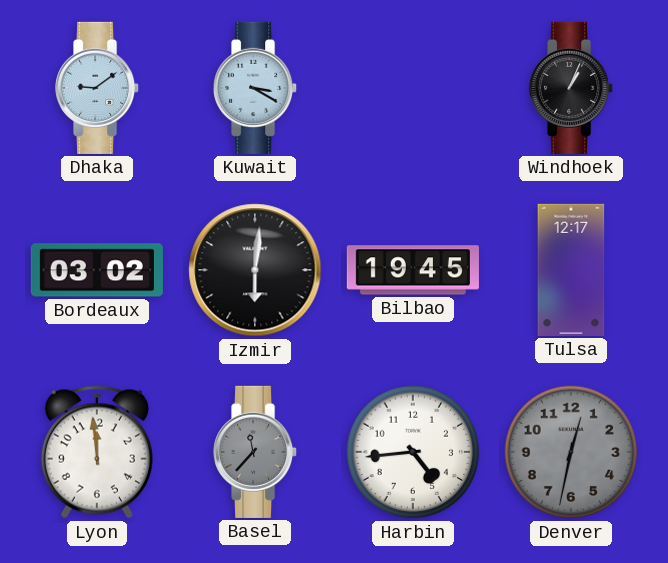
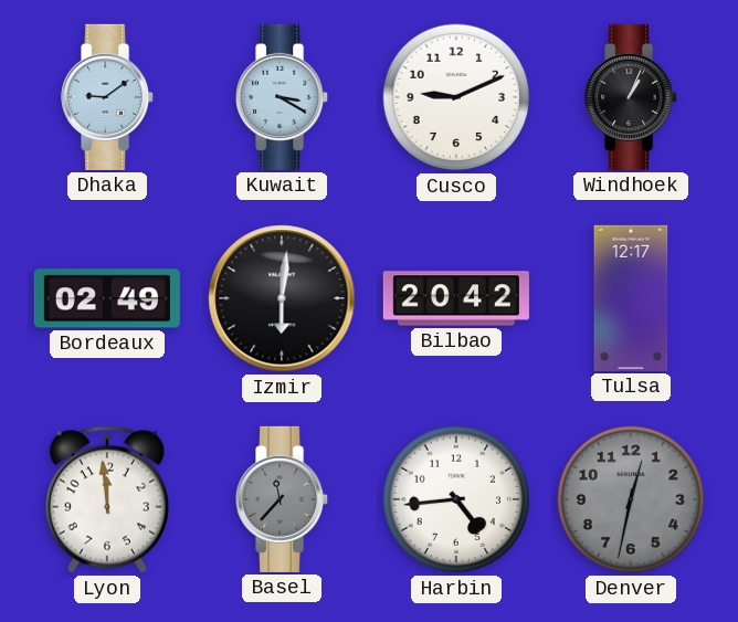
Cusco: none -> 9:11
Bordeaux: 03:02 -> 02:49
Bilbao: 19:45 -> 20:42
